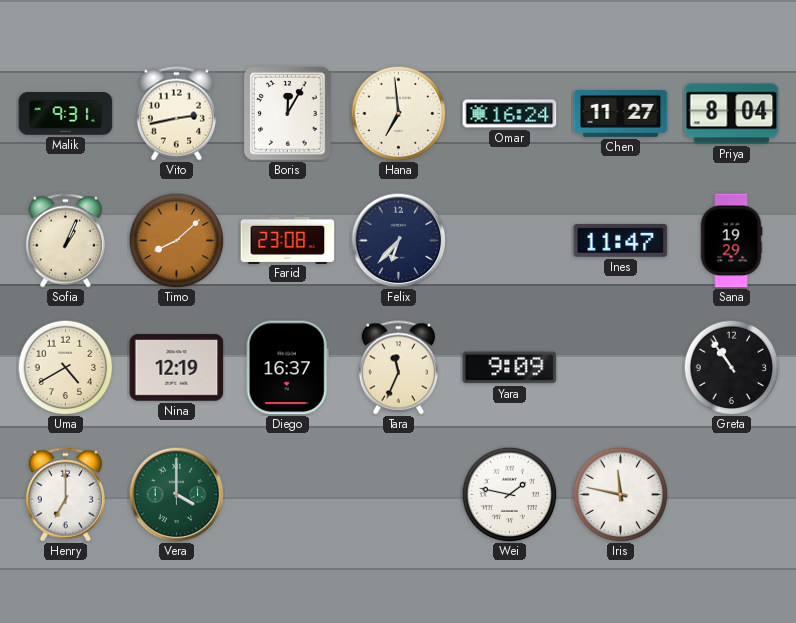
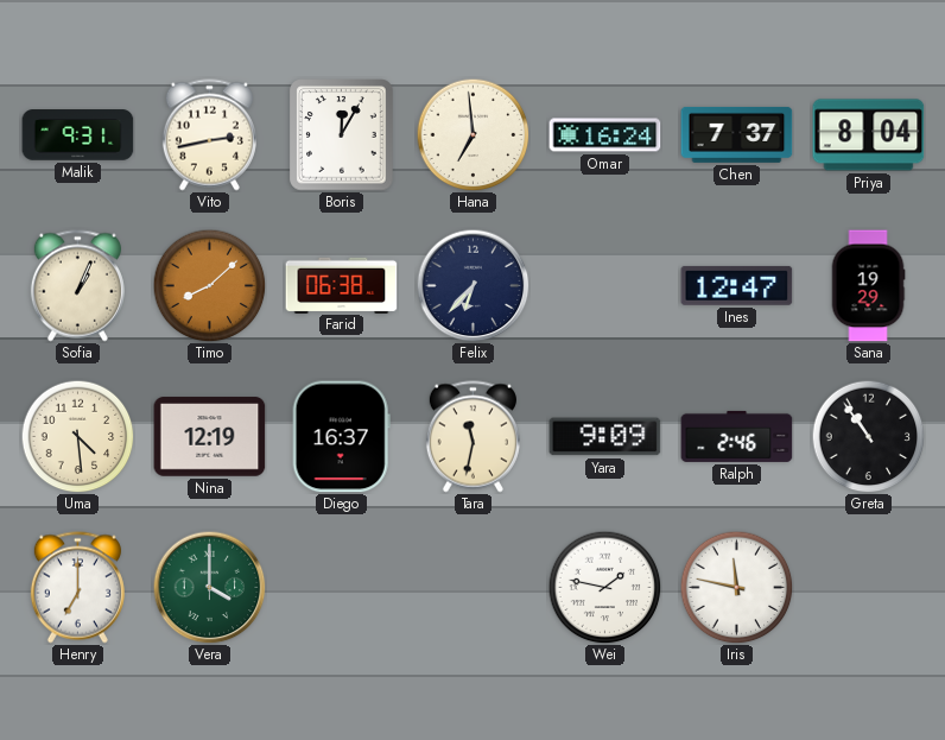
Chen: 11:27 -> 7:37
Farid: 23:08 -> 06:38
Ines: 11:47 -> 12:47
Uma: 4:40 -> 4:29
Tara: 11:34 -> 11:32
Ralph: none -> 2:46
